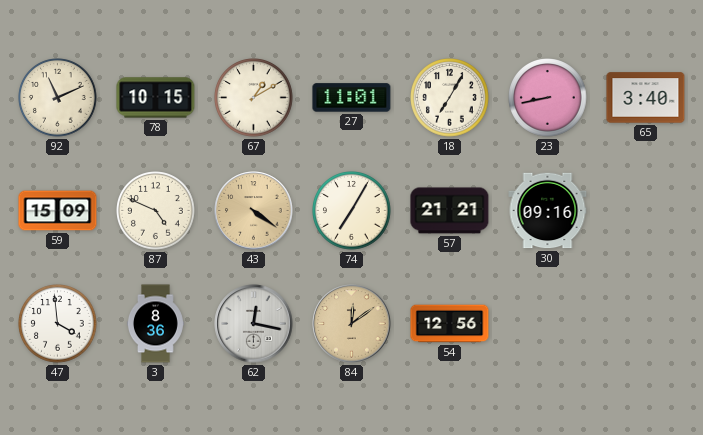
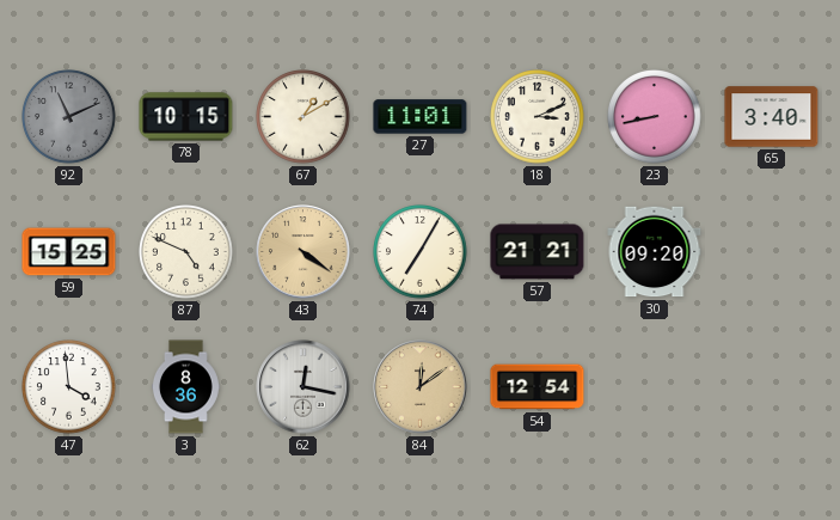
92 dial: cream -> grey
18: 7:05 -> 3:11
59: 15:09 -> 15:25
30: 09:16 -> 09:20
54: 12:56 -> 12:54
